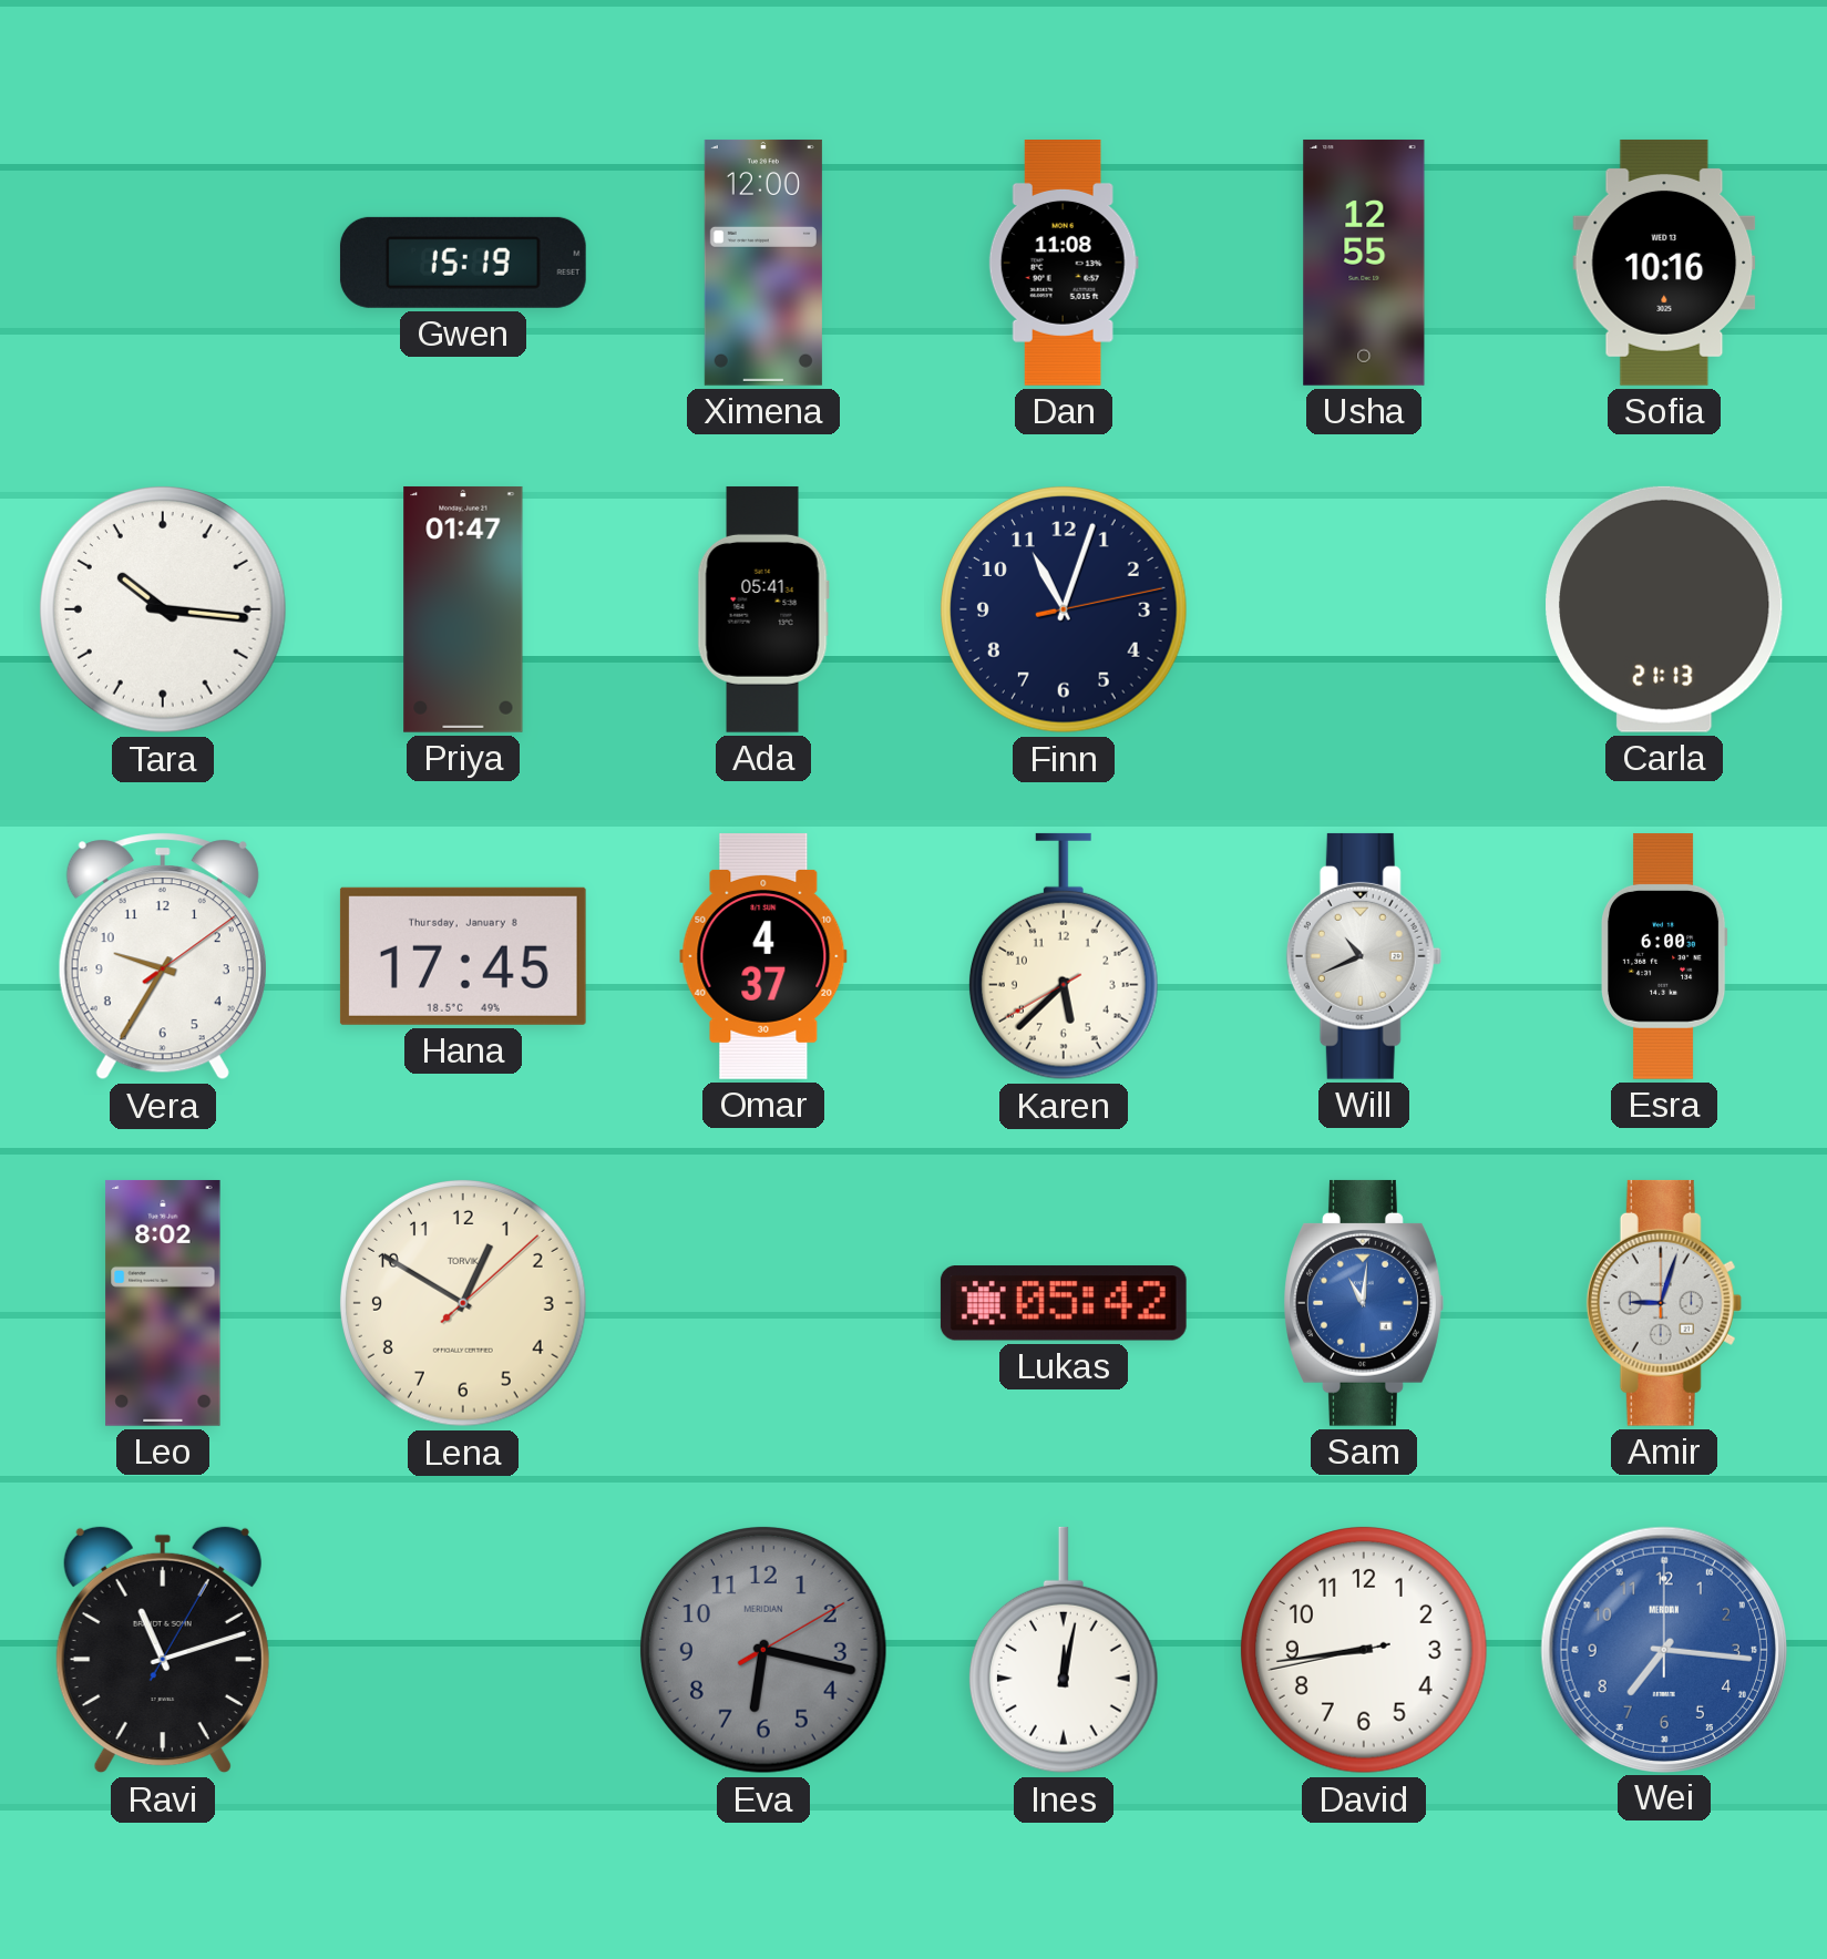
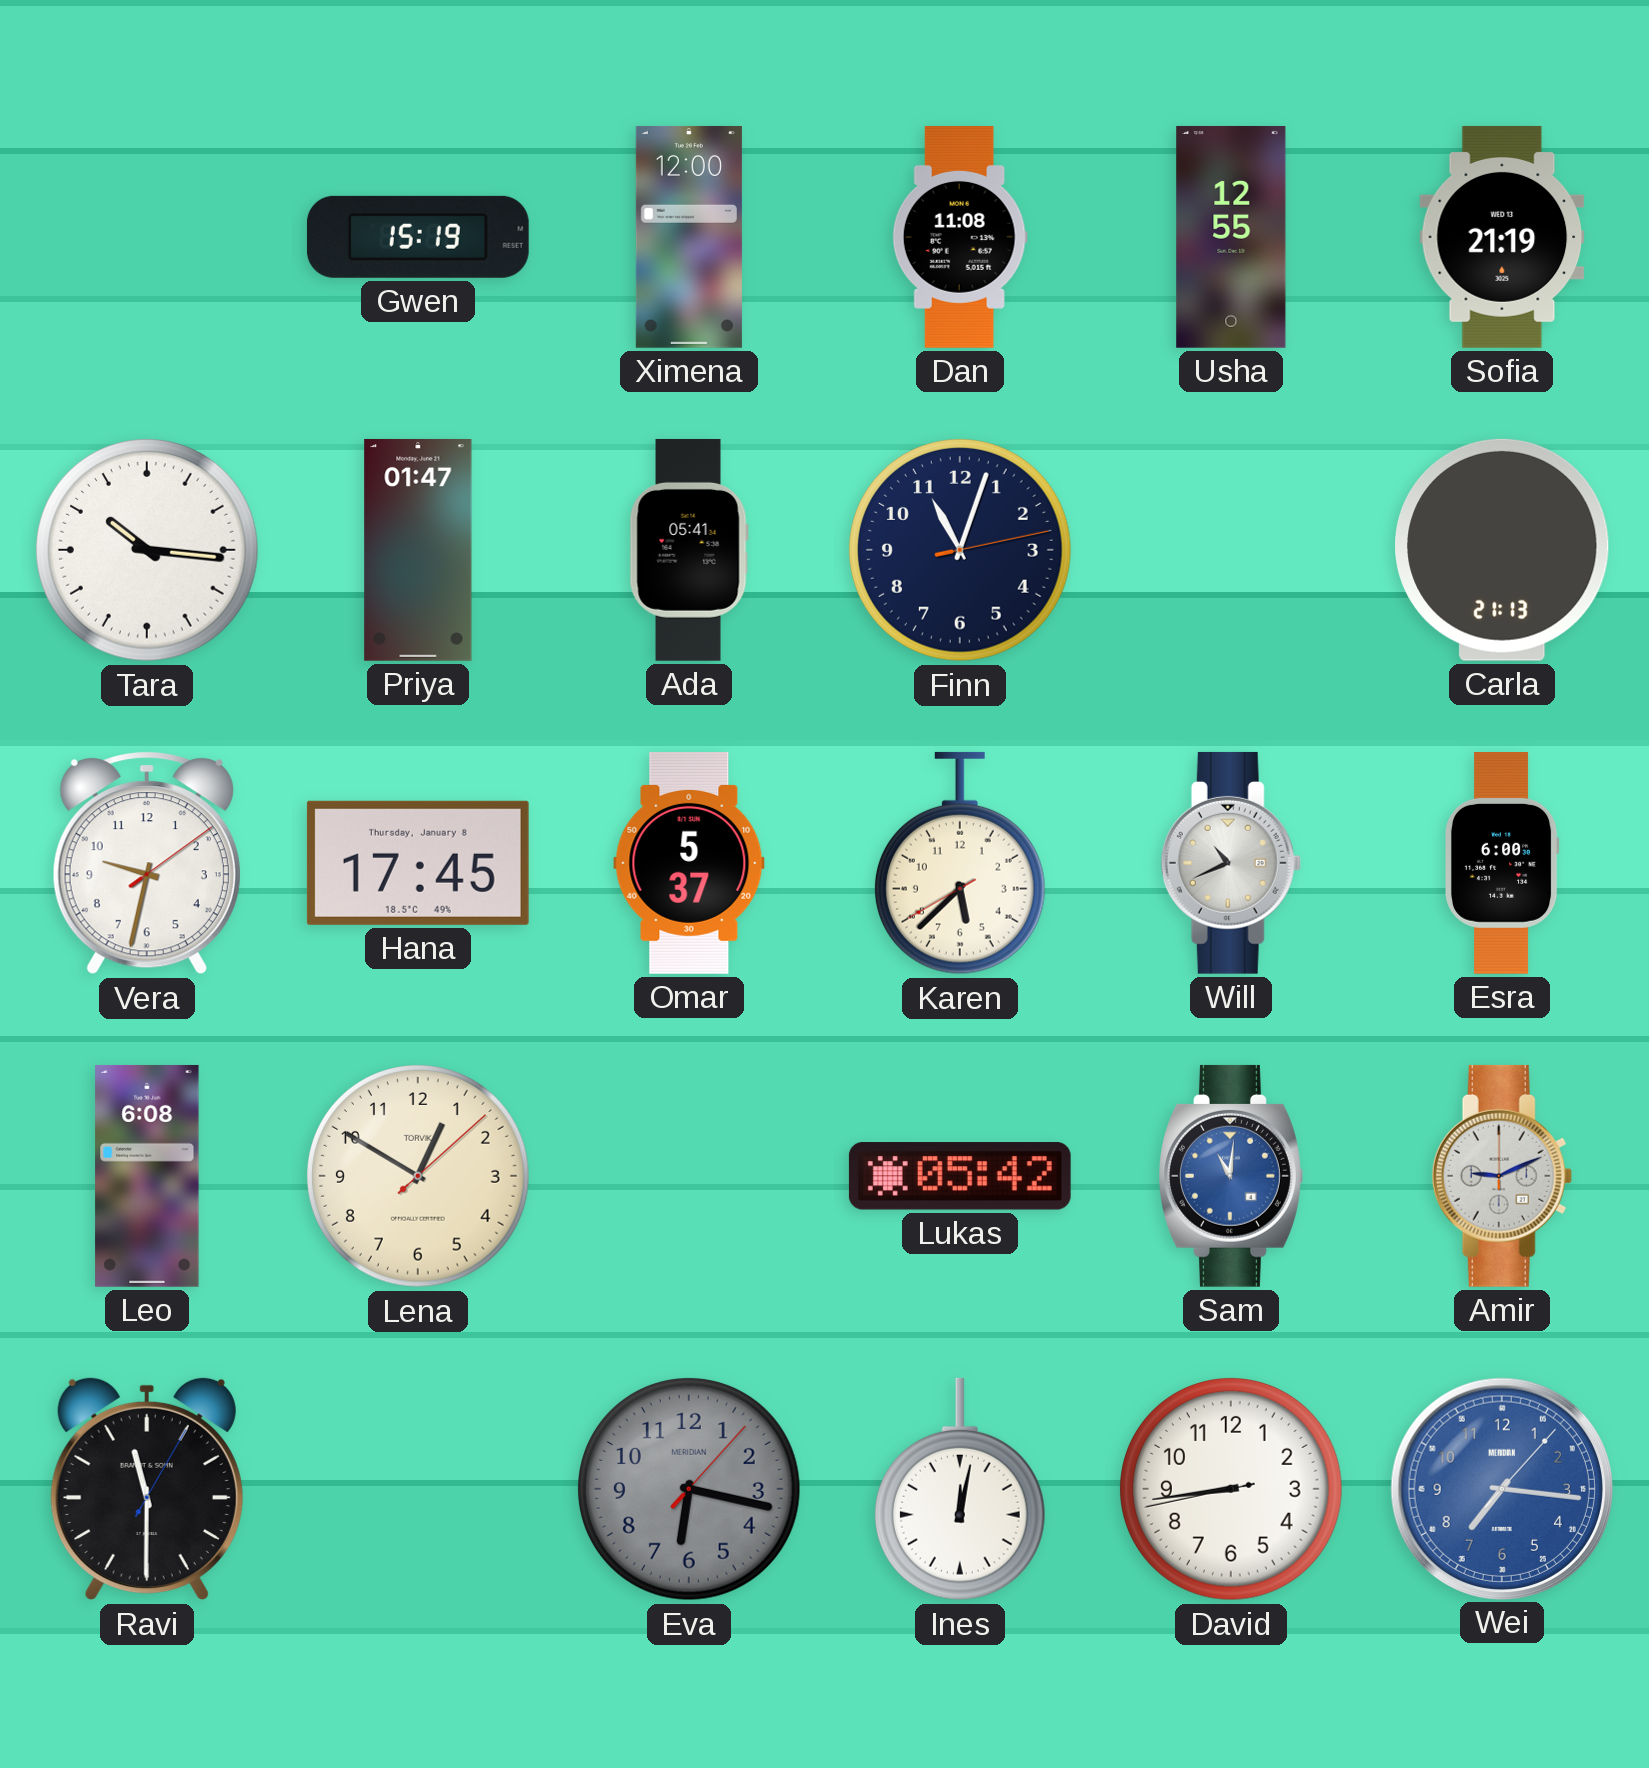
Sofia: 10:16 -> 21:19
Vera: 9:35 -> 9:32
Omar: 4:37 -> 5:37
Leo: 8:02 -> 6:08
Amir: 9:03 -> 9:11
Ravi: 11:12 -> 11:30
Eva: 6:17:10 -> 6:17:07
Wei: 7:16:00 -> 7:16:07
